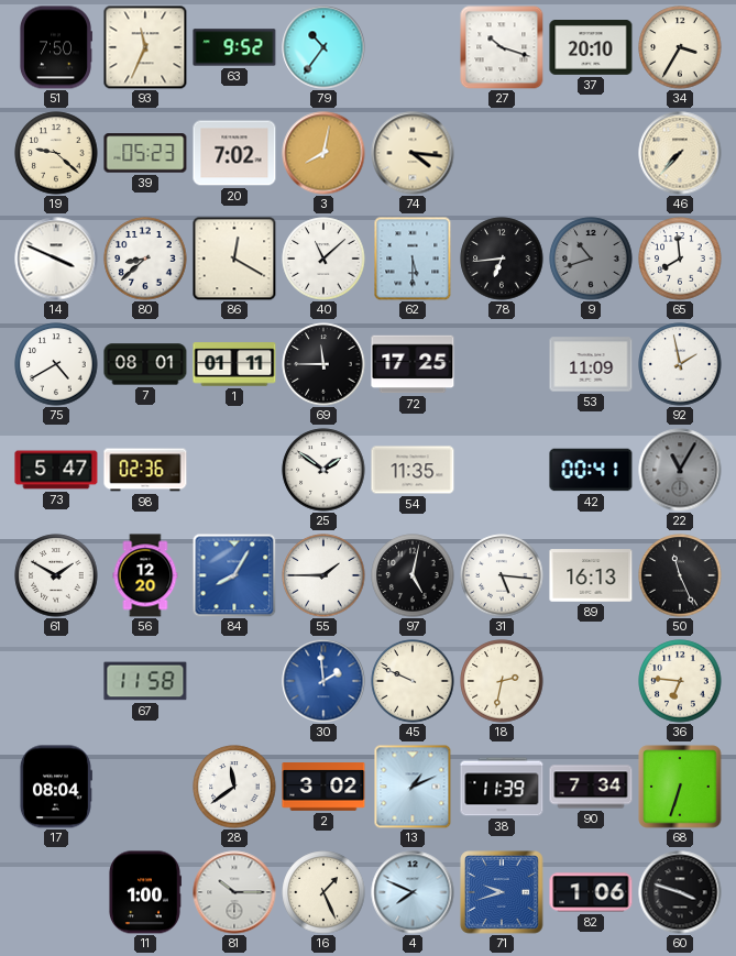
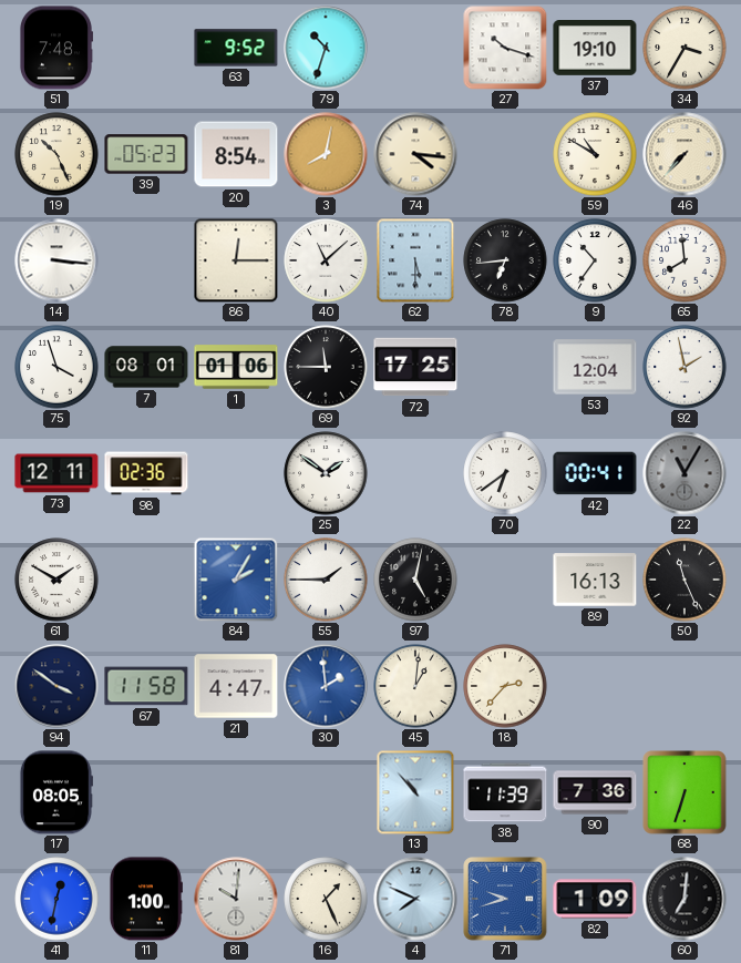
51: 7:50 -> 7:48
93: 11:34 -> none
79: 10:36 -> 10:33
37: 20:10 -> 19:10
19: 9:22 -> 10:26
20: 7:02 -> 8:54
59: none -> 10:50
14: 3:49 -> 3:16
80: 8:38 -> none
86: 12:20 -> 12:15
9: 10:42 -> 10:36
9 dial: grey -> white
75: 4:40 -> 3:57
1: 01:11 -> 01:06
53: 11:09 -> 12:04
73: 5:47 -> 12:11
54: 11:35 -> none
70: none -> 6:39
56: 12:20 -> none
84: 8:05 -> 2:05
31: 5:16 -> none
94: none -> 3:51
21: none -> 4:47
45: 9:49 -> 1:01
18: 2:32 -> 2:37
36: 6:46 -> none
17: 08:04 -> 08:05
28: 11:39 -> none
2: 3:02 -> none
13: 1:11 -> 10:53
90: 7:34 -> 7:36
41: none -> 12:32
81: 10:15 -> 10:01
82: 1:06 -> 1:09
60: 3:48 -> 7:01
